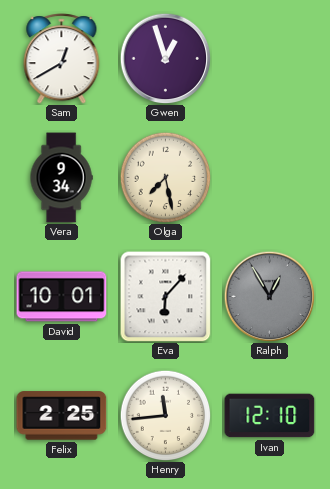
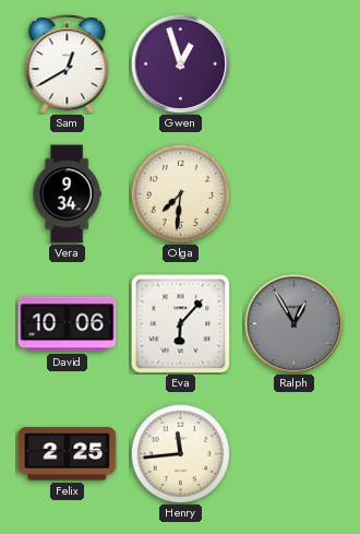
Olga: 7:28 -> 7:31
David: 10:01 -> 10:06
Ivan: 12:10 -> none
